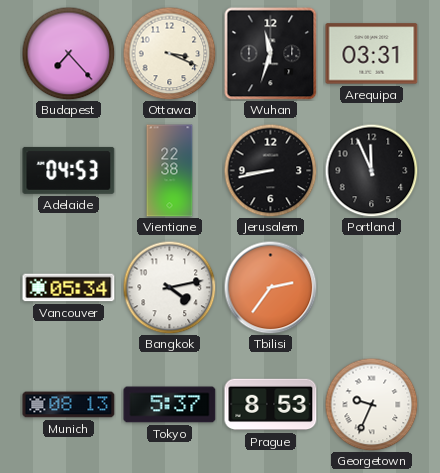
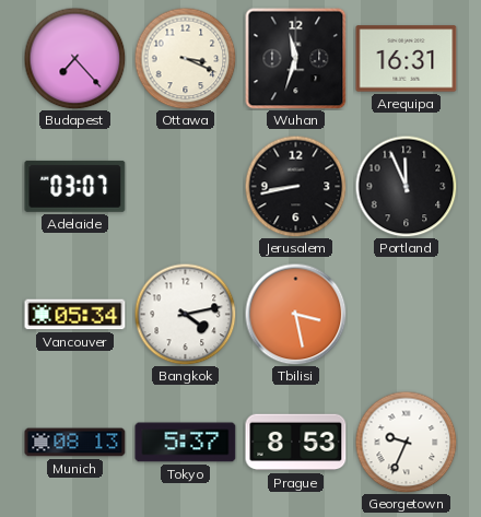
Arequipa: 03:31 -> 16:31
Adelaide: 04:53 -> 03:07
Vientiane: 22:38 -> none
Tbilisi: 2:36 -> 3:28
